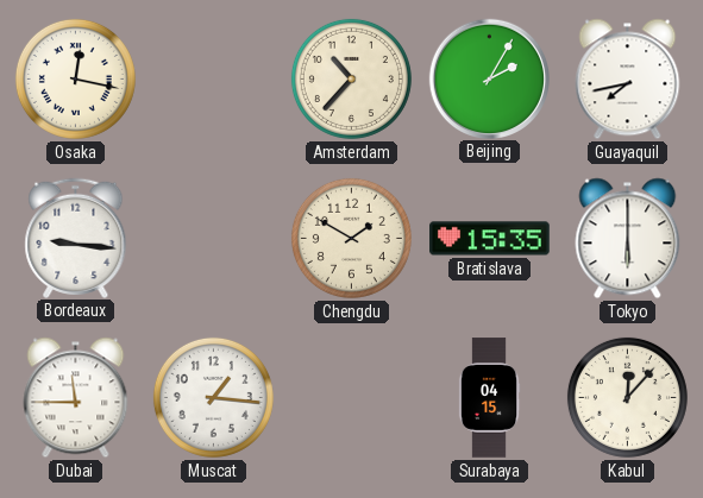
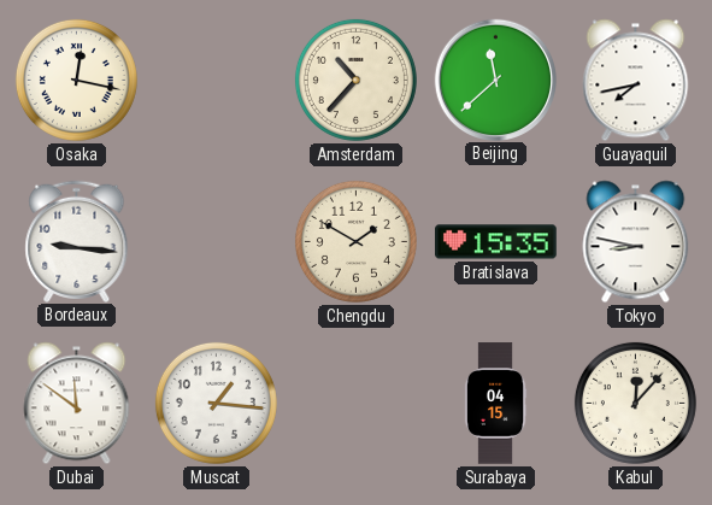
Beijing: 2:05 -> 11:38
Tokyo: 6:00 -> 8:47
Dubai: 11:45 -> 11:51
